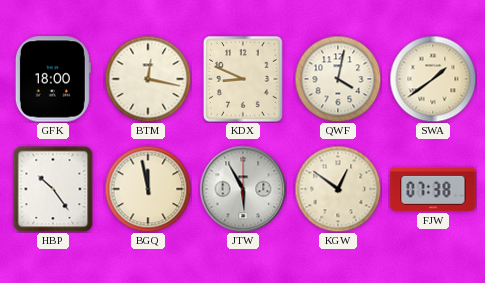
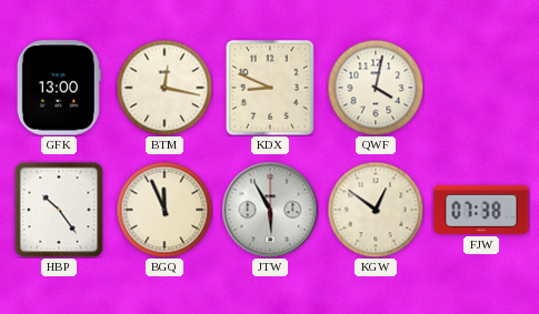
GFK: 18:00 -> 13:00
SWA: 1:39 -> none
BGQ: 11:58 -> 11:56
